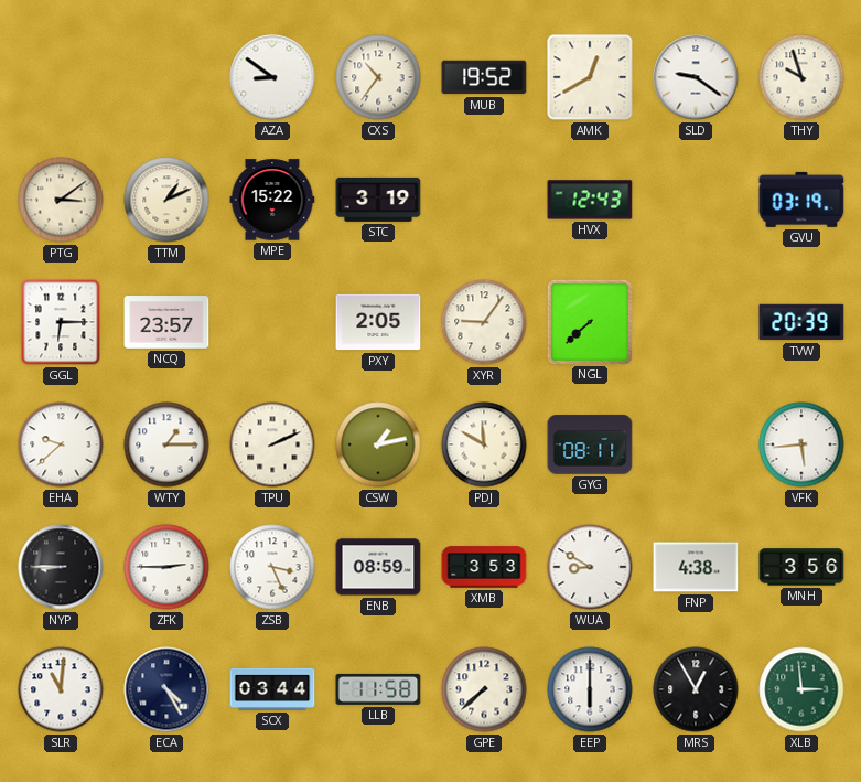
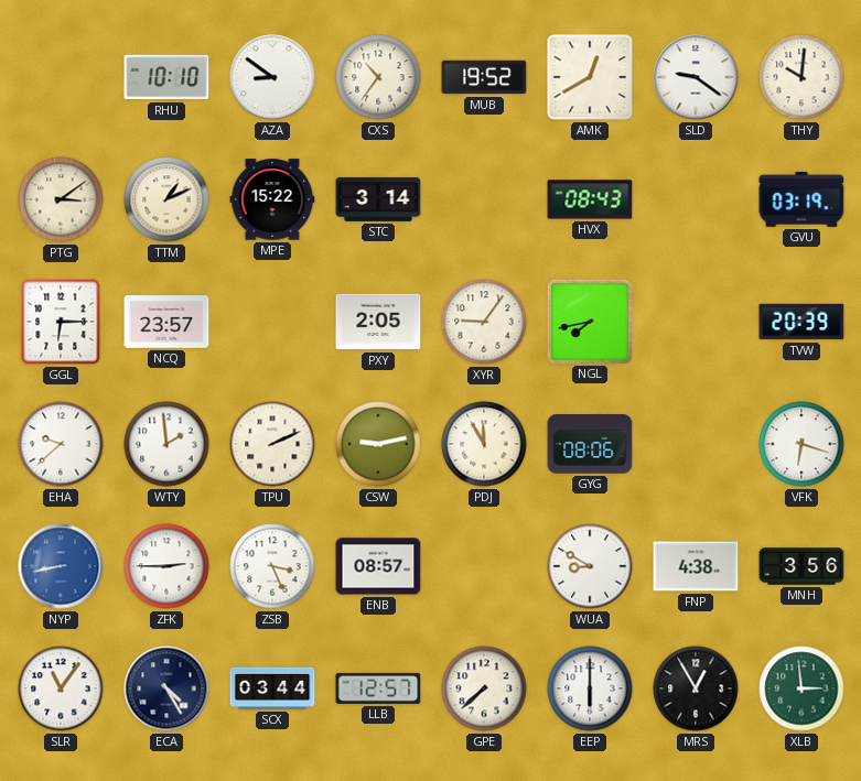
RHU: none -> 10:10
THY: 9:57 -> 10:01
STC: 3:19 -> 3:14
HVX: 12:43 -> 08:43
NGL: 7:38 -> 7:43
WTY: 1:15 -> 1:59
CSW: 1:13 -> 9:13
PDJ: 11:50 -> 11:55
GYG: 08:11 -> 08:06
VFK: 5:44 -> 6:18
NYP: 8:45 -> 8:43
NYP dial: black -> blue
ENB: 08:59 -> 08:57
XMB: 3:53 -> none
SLR: 11:01 -> 11:06
LLB: 11:58 -> 12:57
